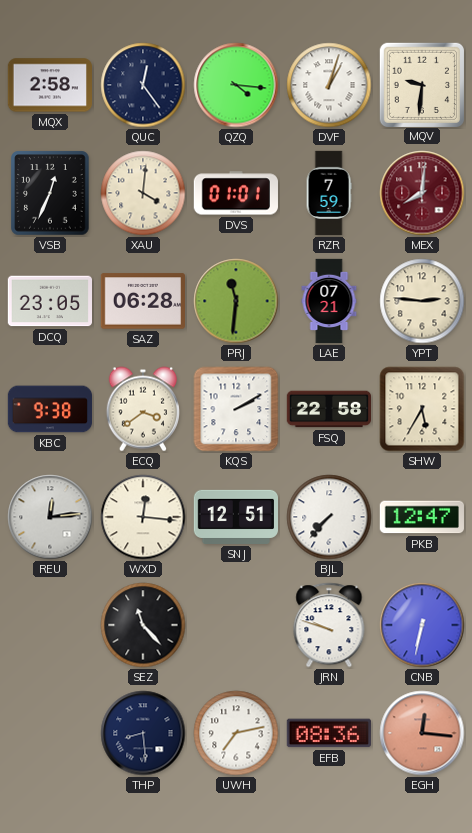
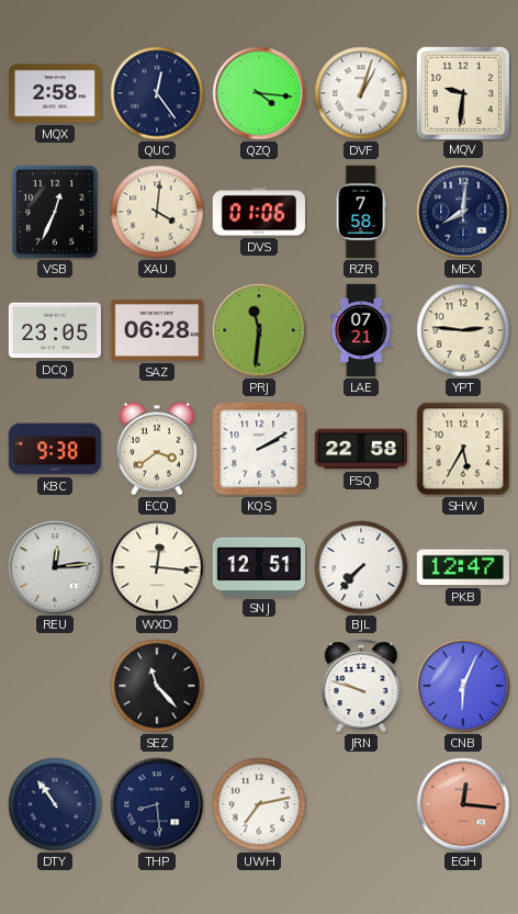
DVS: 01:01 -> 01:06
RZR: 7:59 -> 7:58
MEX dial: burgundy -> navy
CNB: 6:32 -> 6:04
DTY: none -> 10:54
EFB: 08:36 -> none
